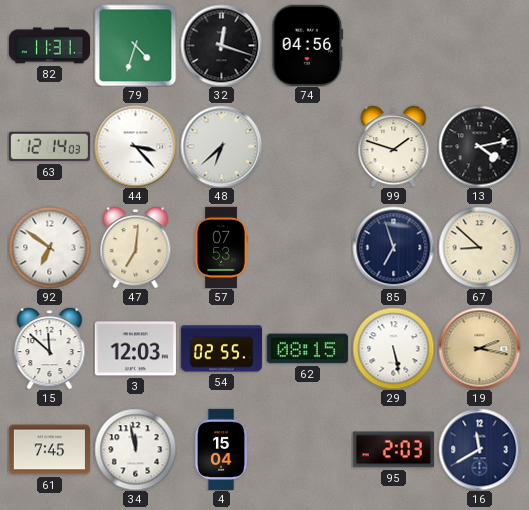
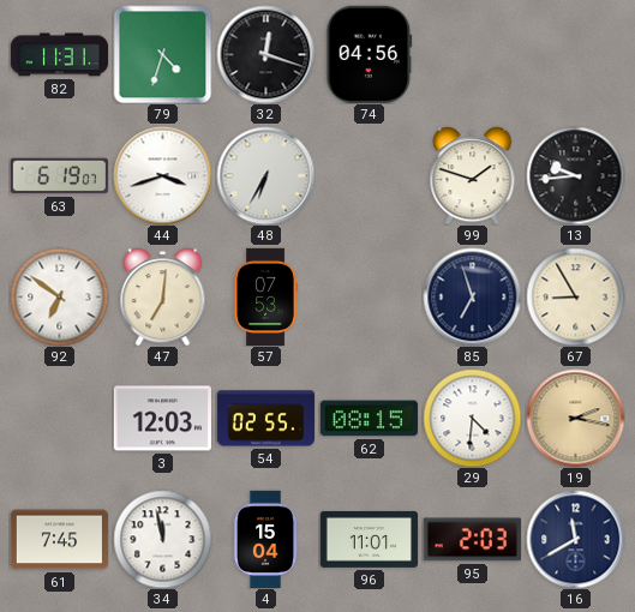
63: 12:14 -> 6:19
44: 3:23 -> 3:42
48: 6:38 -> 6:35
13: 4:13 -> 9:44
67: 8:52 -> 8:55
15: 11:52 -> none
29: 5:28 -> 4:31
96: none -> 11:01
